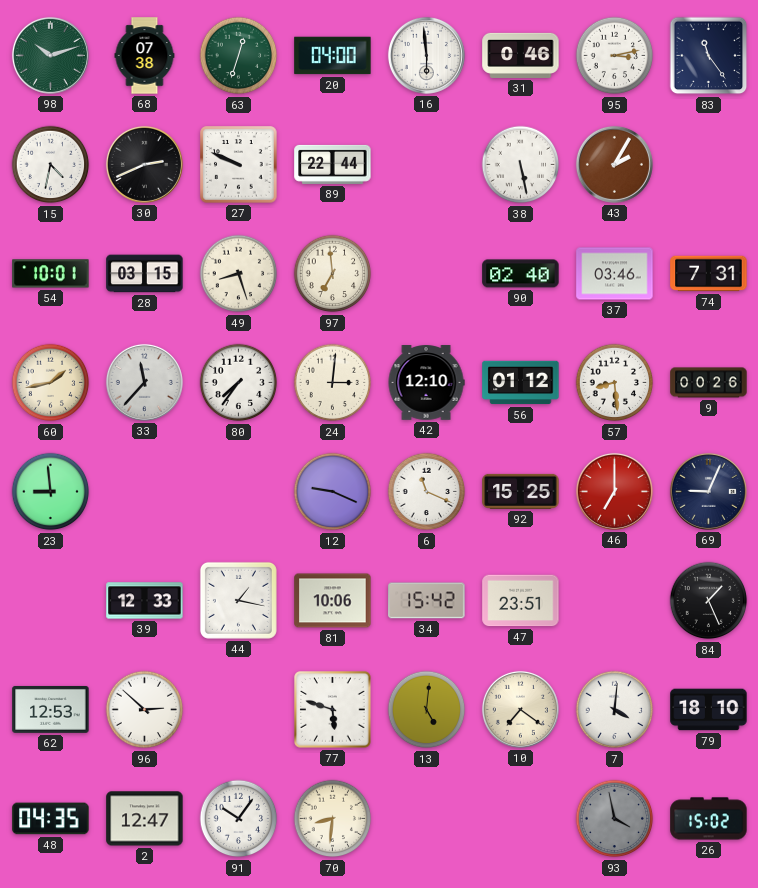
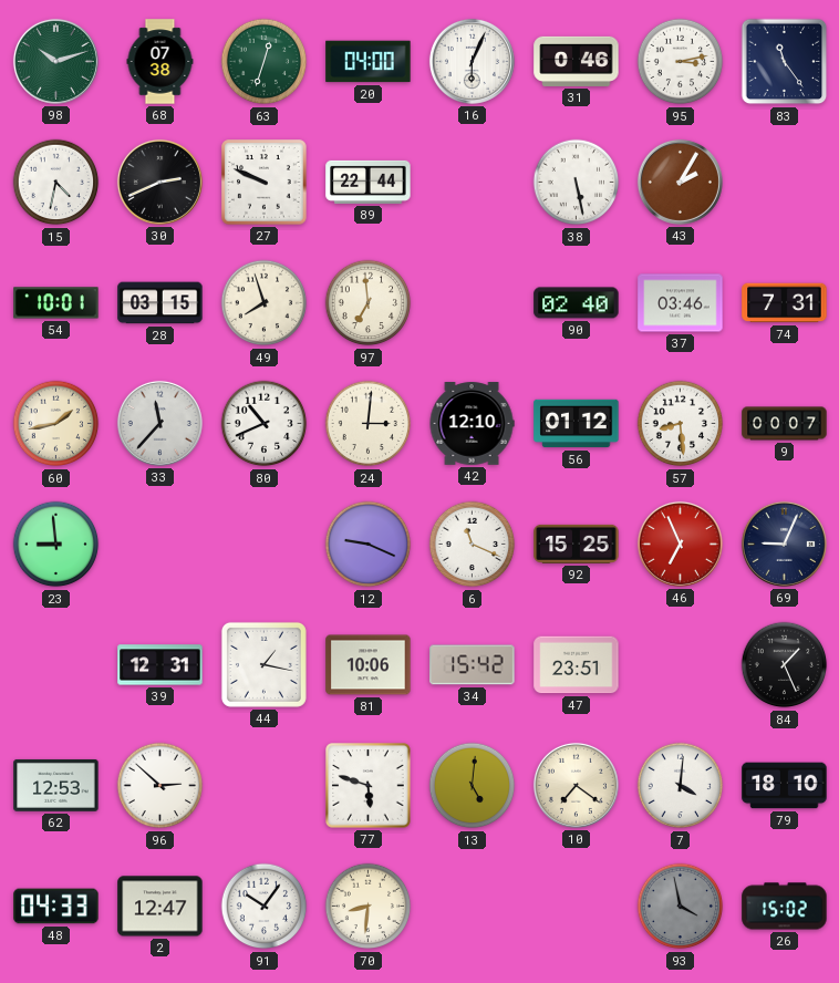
16: 5:59 -> 6:04
49: 8:27 -> 7:57
80: 7:36 -> 10:41
9: 00:26 -> 00:07
46: 7:00 -> 6:56
39: 12:33 -> 12:31
48: 04:35 -> 04:33
